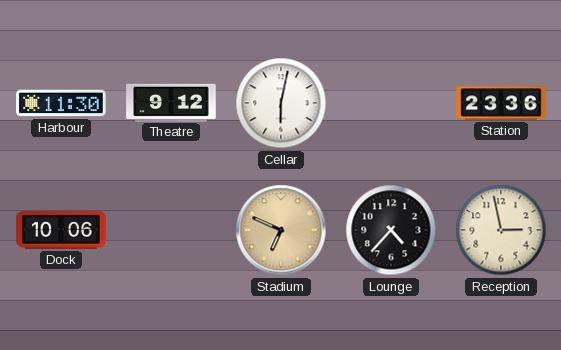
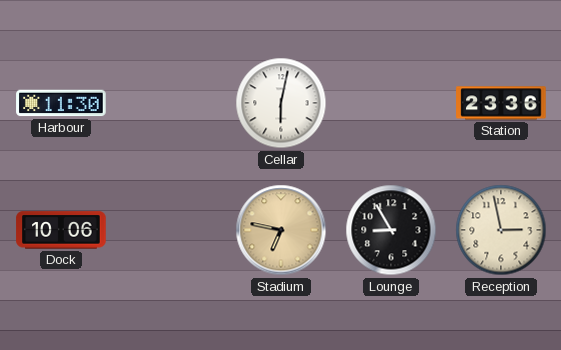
Theatre: 9:12 -> none
Stadium: 6:49 -> 6:47
Lounge: 4:37 -> 8:55
